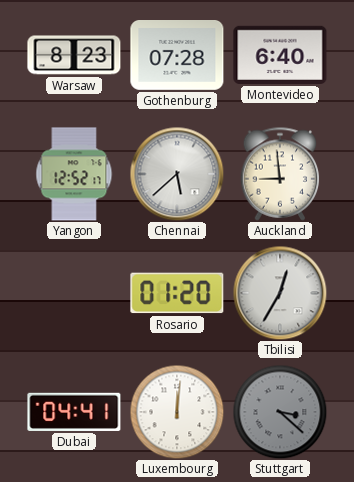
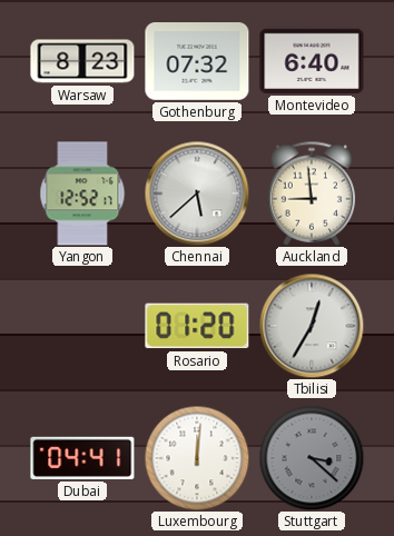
Gothenburg: 07:28 -> 07:32
